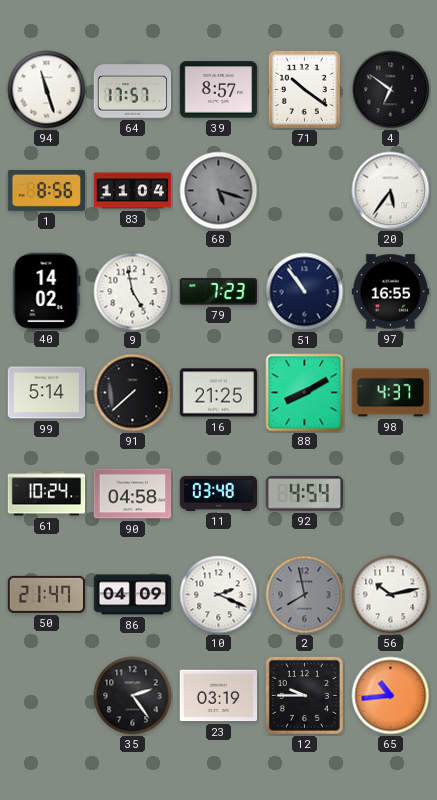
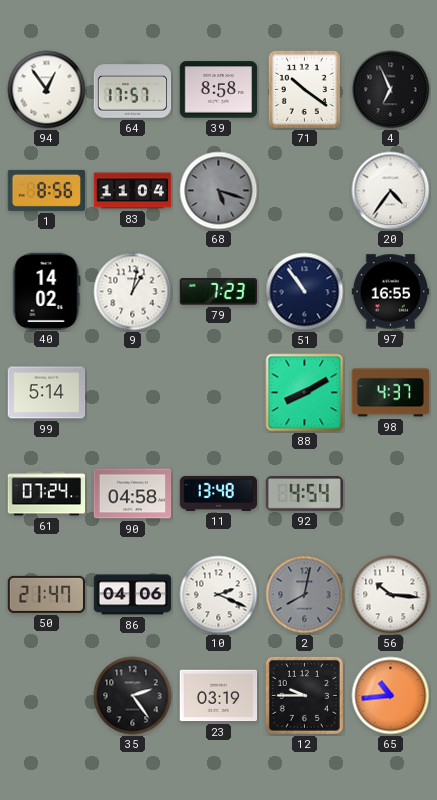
94: 11:27 -> 12:54
39: 8:57 -> 8:58
4: 6:51 -> 6:56
20: 5:36 -> 4:36
9: 4:58 -> 1:02
91: 7:38 -> none
16: 21:25 -> none
61: 10:24 -> 07:24
11: 03:48 -> 13:48
86: 04:09 -> 04:06
2: 7:58 -> 8:02
56: 10:13 -> 10:16
